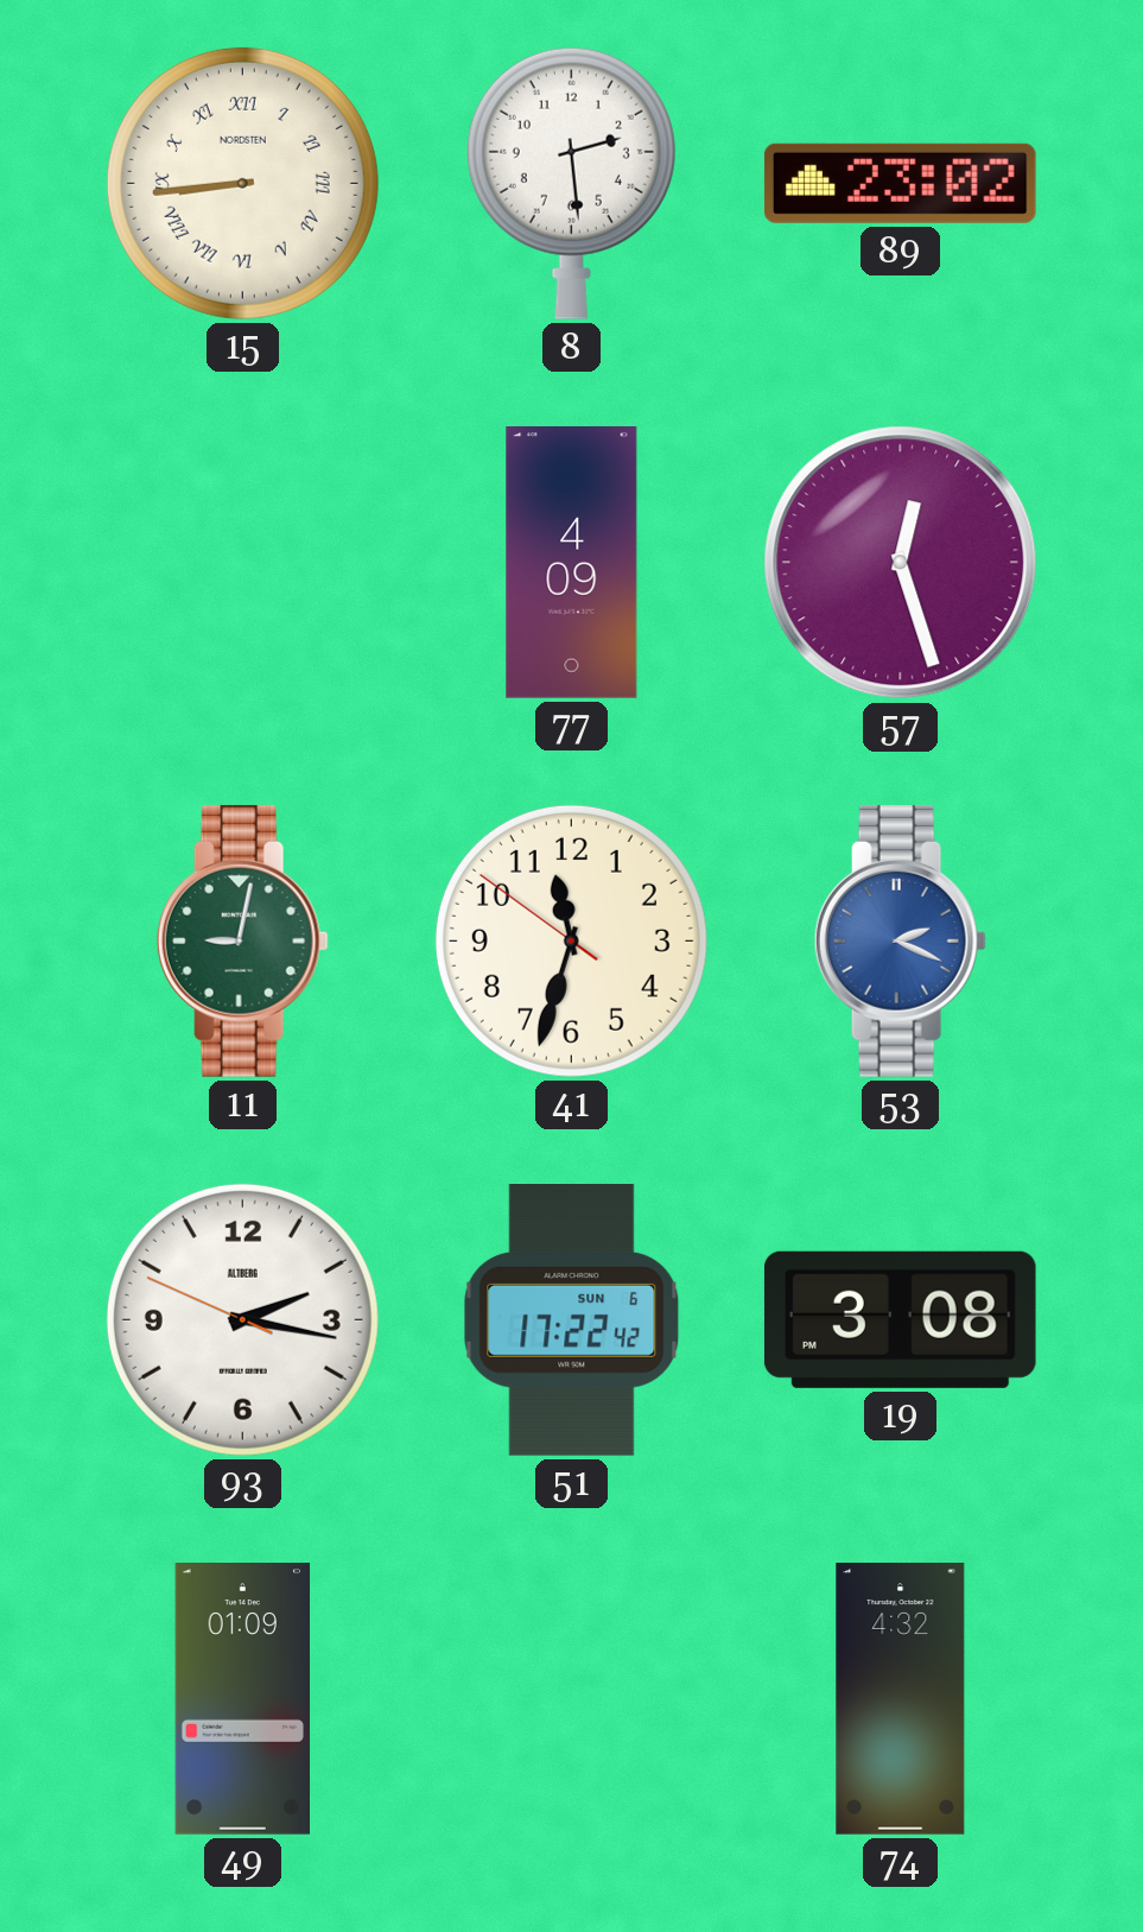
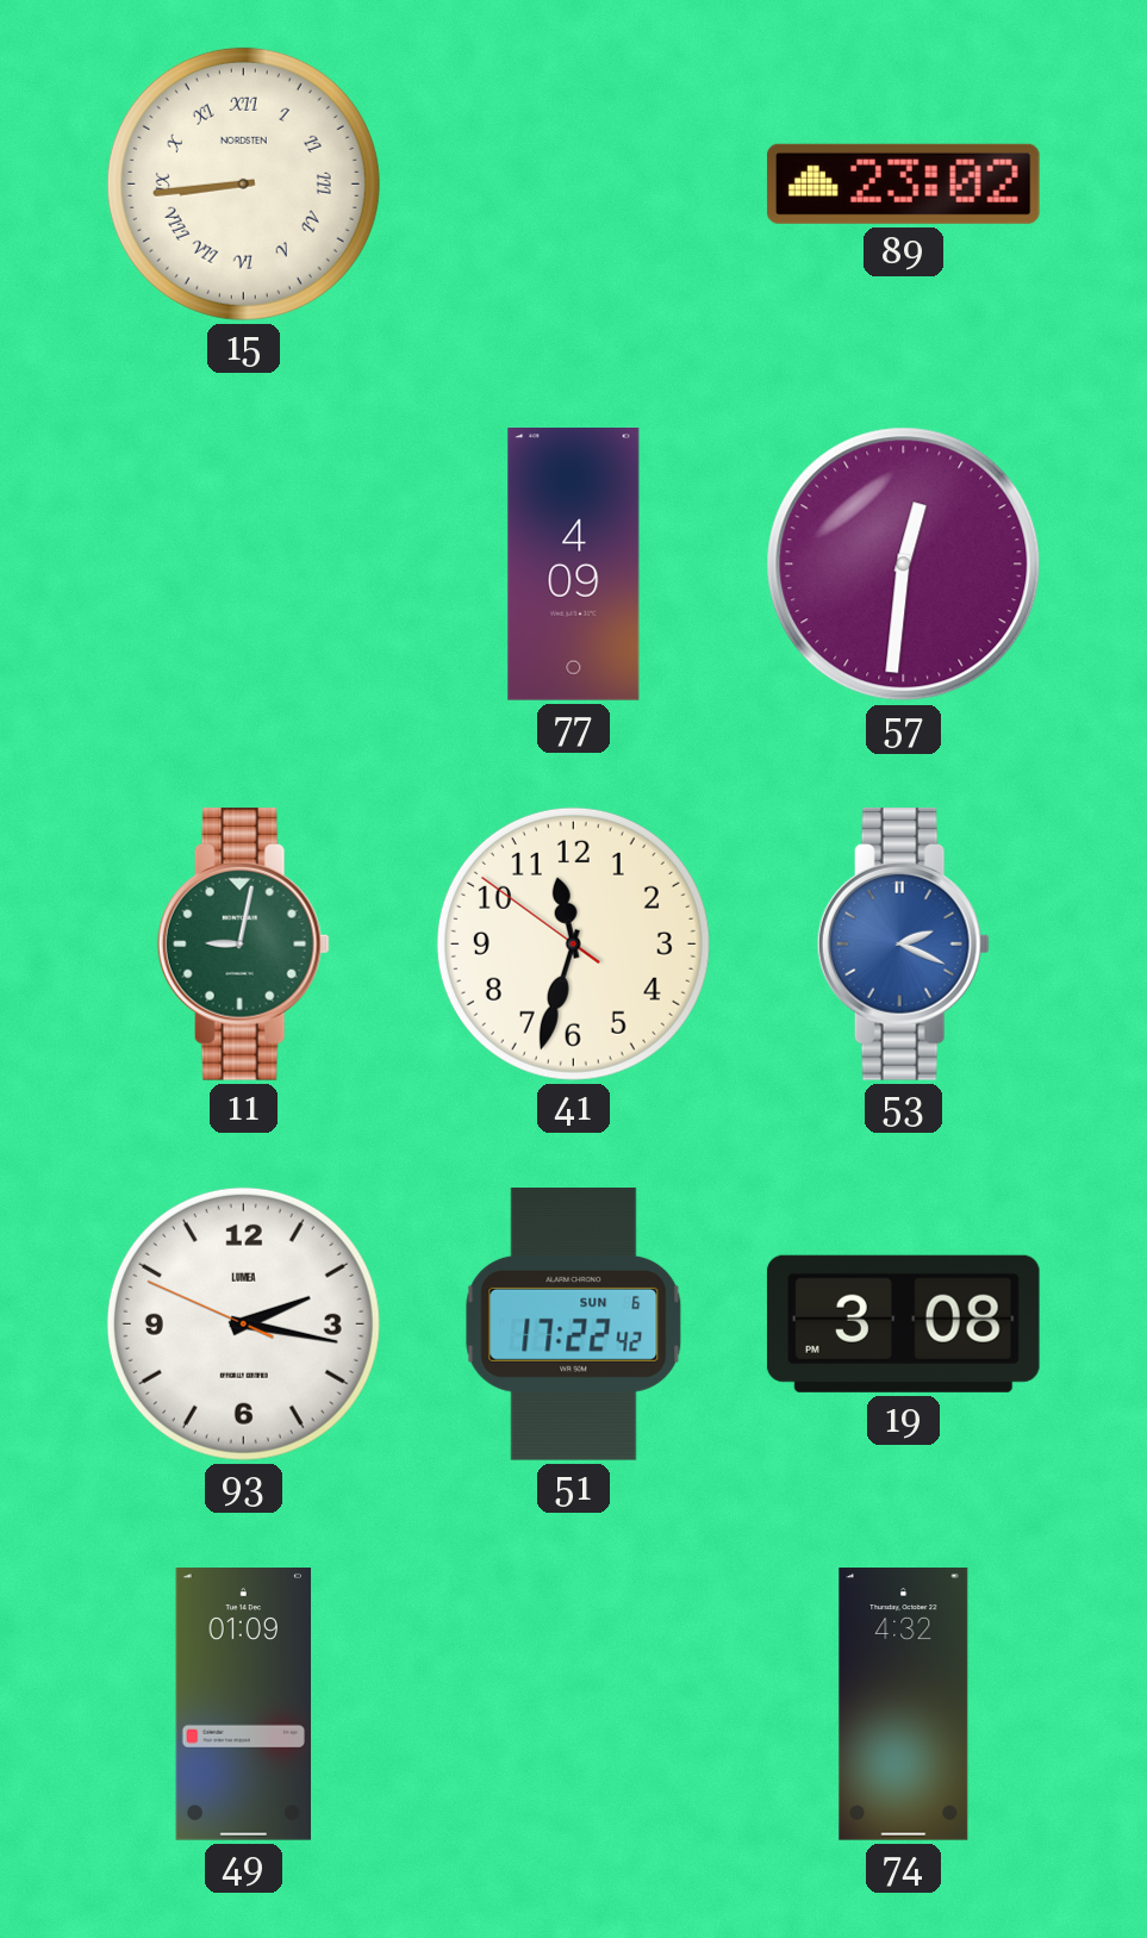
8: 2:29 -> none
57: 12:27 -> 12:31
93 brand: ALTBERG -> LUMEA
